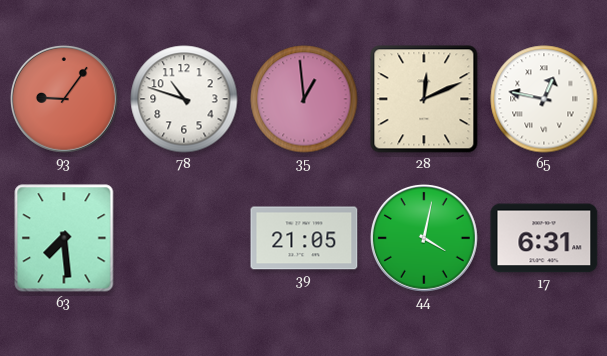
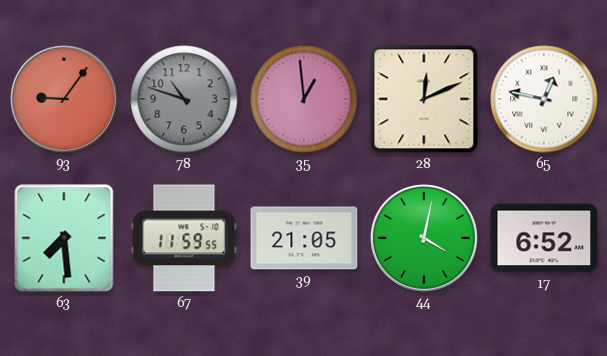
78 dial: white -> grey
67: none -> 11:59
17: 6:31 -> 6:52
